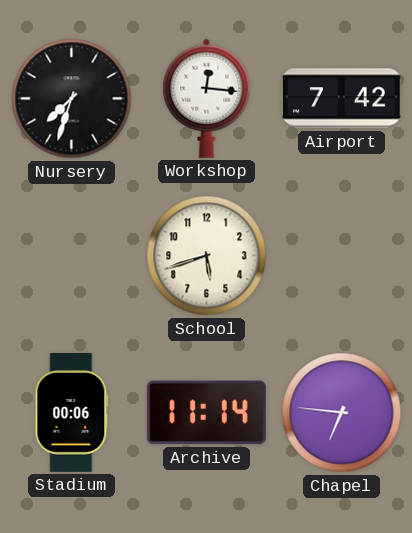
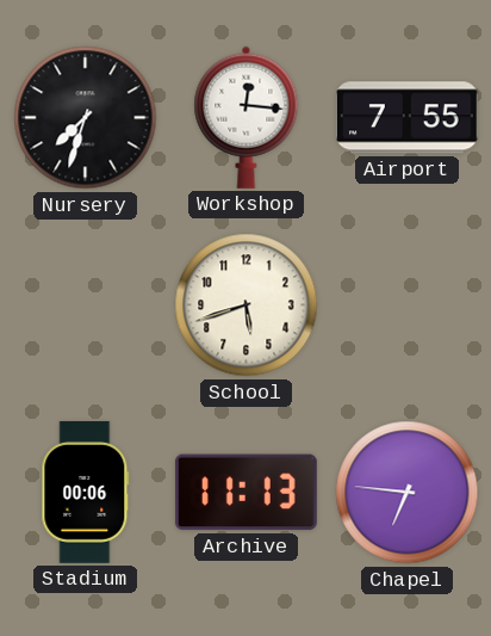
Airport: 7:42 -> 7:55
Archive: 11:14 -> 11:13
